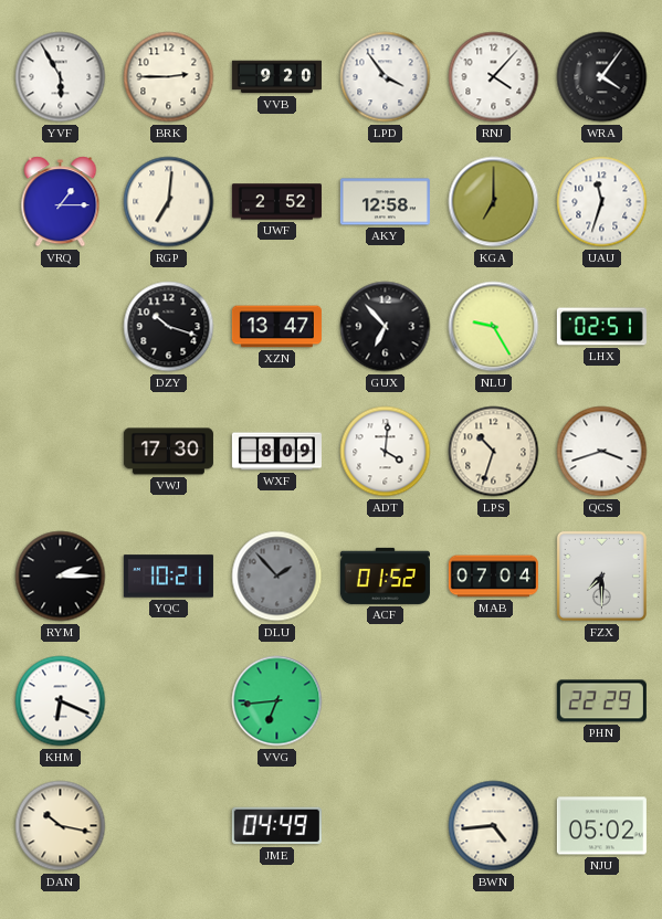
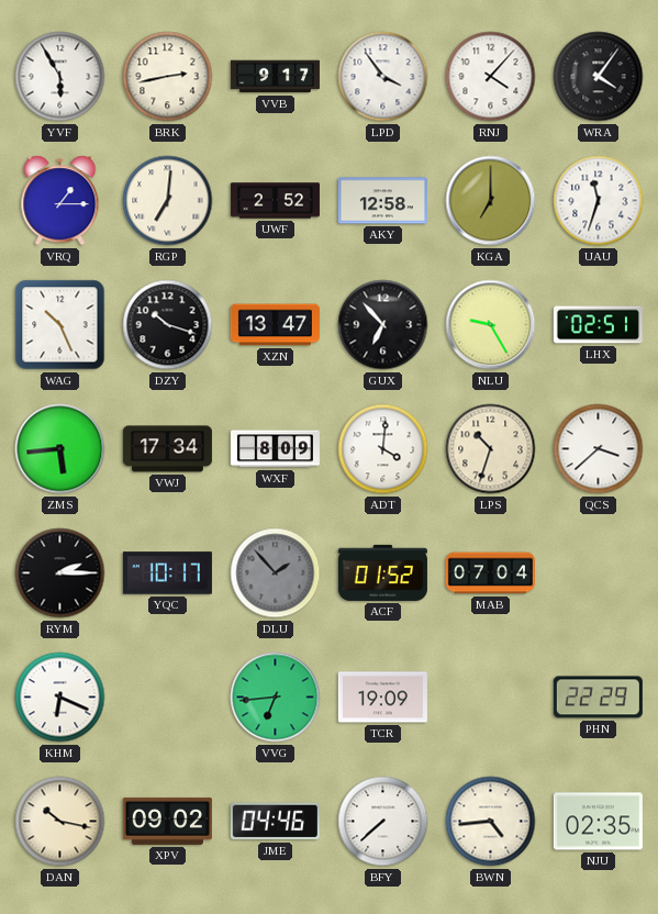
BRK: 2:45 -> 2:43
VVB: 9:20 -> 9:17
WAG: none -> 10:26
ZMS: none -> 5:44
VWJ: 17:30 -> 17:34
QCS: 3:42 -> 3:38
YQC: 10:21 -> 10:17
FZX: 7:30 -> none
TCR: none -> 19:09
XPV: none -> 09:02
JME: 04:49 -> 04:46
BFY: none -> 7:38
NJU: 05:02 -> 02:35
